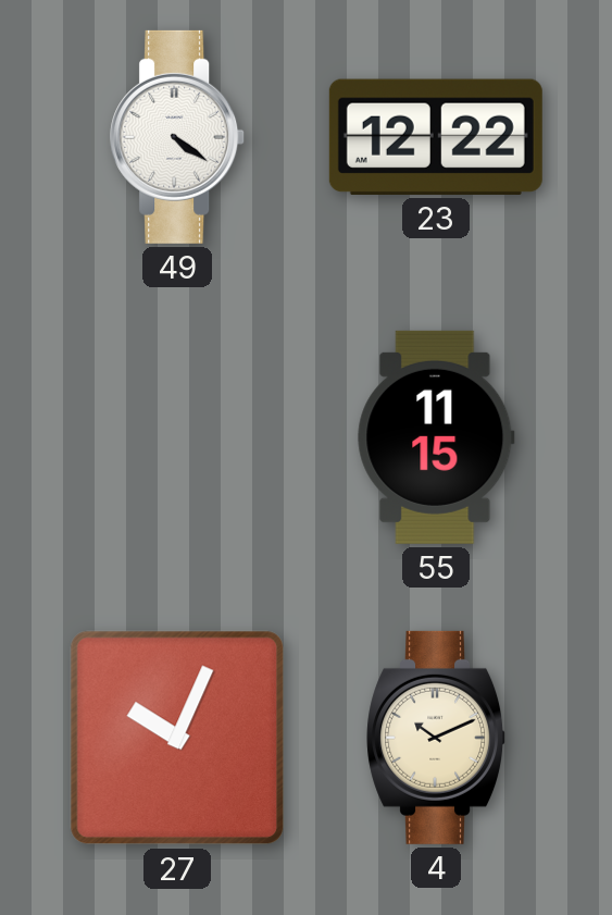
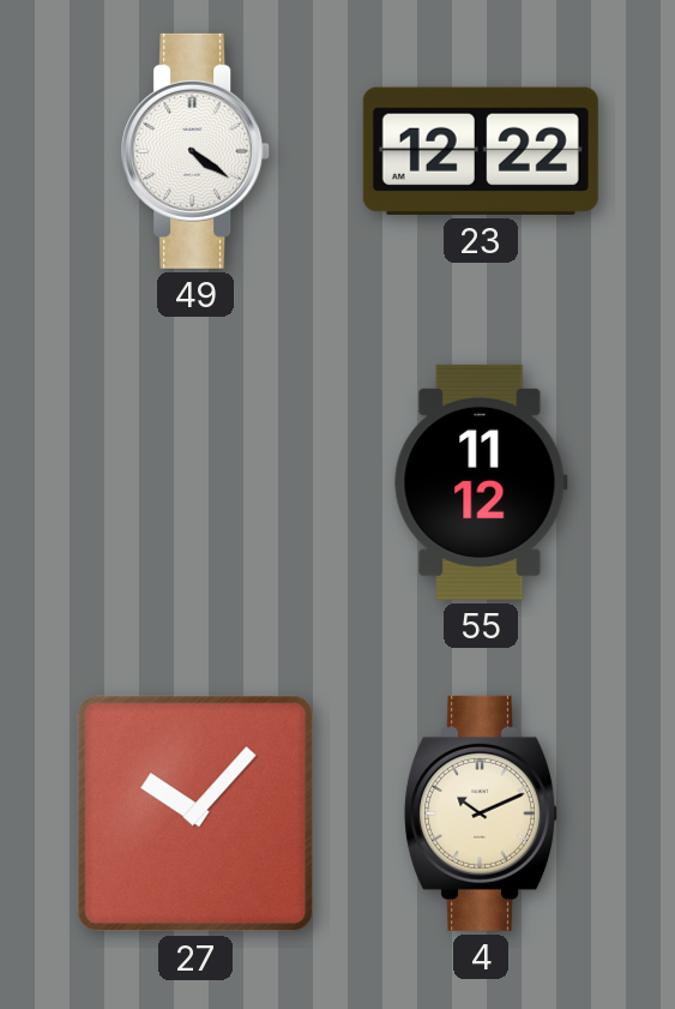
55: 11:15 -> 11:12
27: 10:04 -> 10:07
